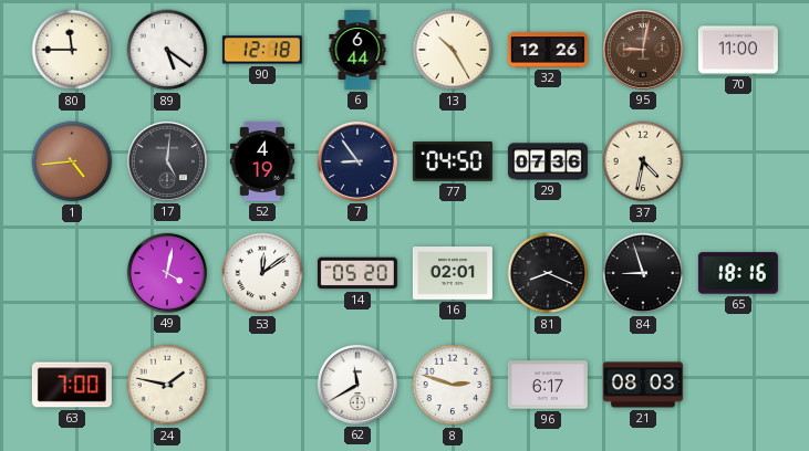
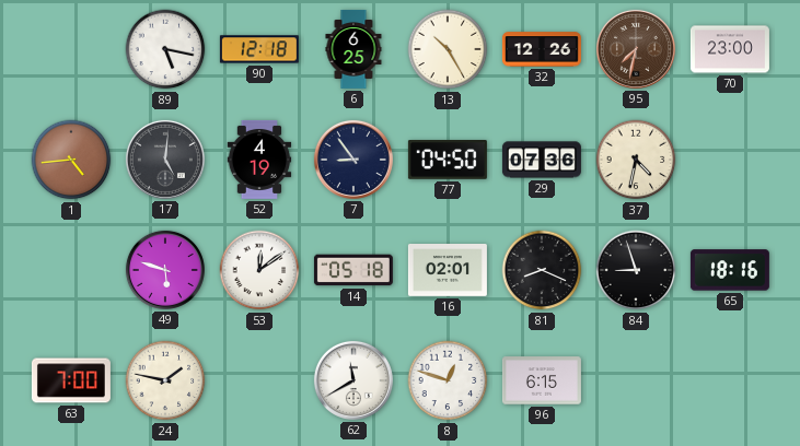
80: 11:45 -> none
89: 5:21 -> 5:17
6: 6:44 -> 6:25
95: 9:02 -> 7:32
70: 11:00 -> 23:00
49: 4:02 -> 5:48
14: 05:20 -> 05:18
8: 2:48 -> 12:48
96: 6:17 -> 6:15
21: 08:03 -> none
